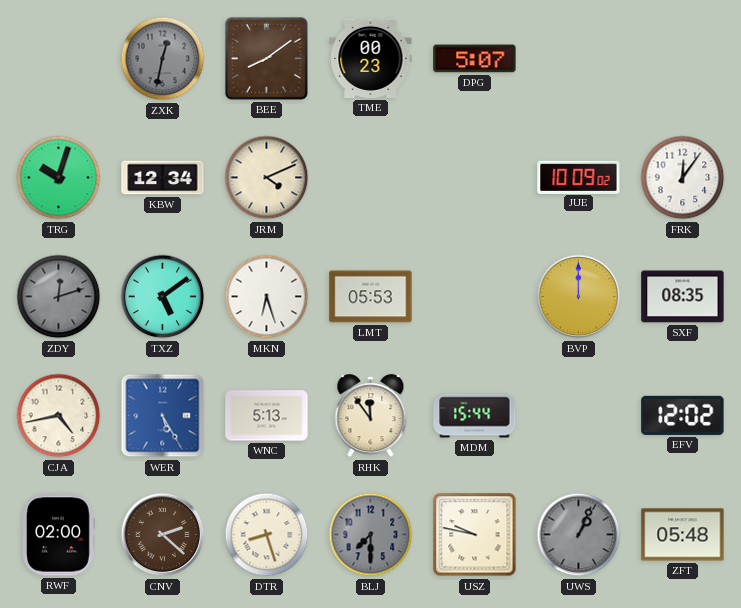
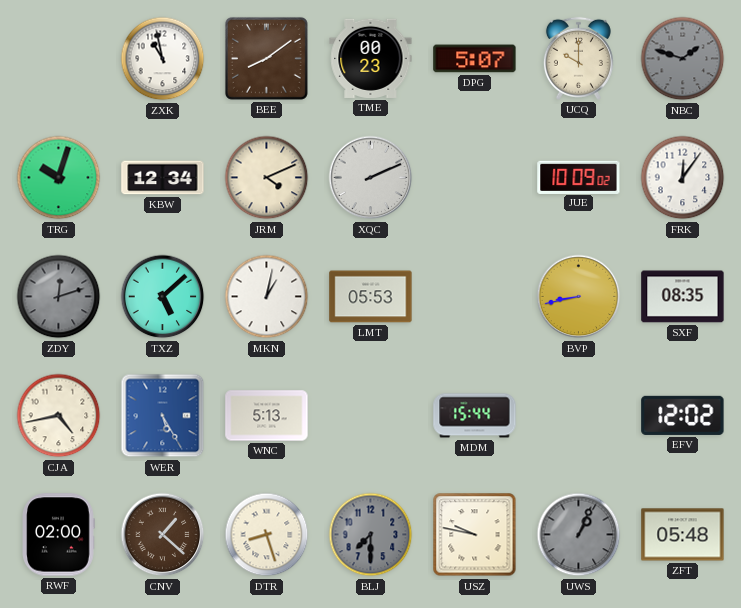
ZXK: 12:32 -> 10:58
ZXK dial: grey -> white
UCQ: none -> 10:00
NBC: none -> 1:48
XQC: none -> 2:11
TXZ: 5:09 -> 5:08
MKN: 6:27 -> 1:02
BVP: 12:00 -> 8:43
RHK: 11:54 -> none
CNV: 2:22 -> 1:22
